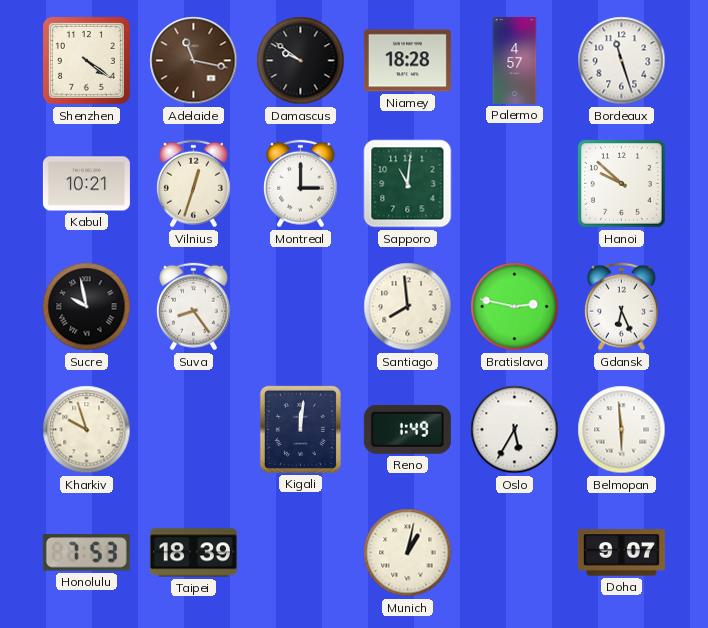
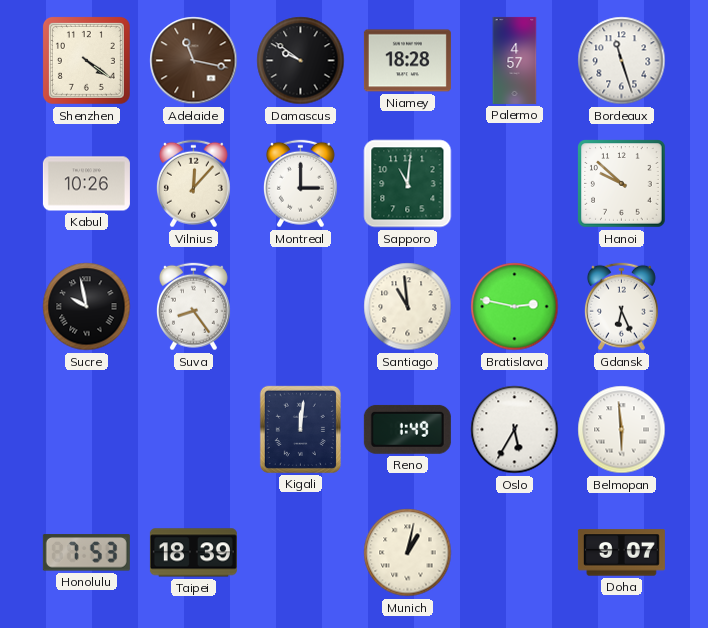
Kabul: 10:21 -> 10:26
Vilnius: 12:33 -> 12:07
Santiago: 7:59 -> 10:59
Kharkiv: 9:57 -> none
